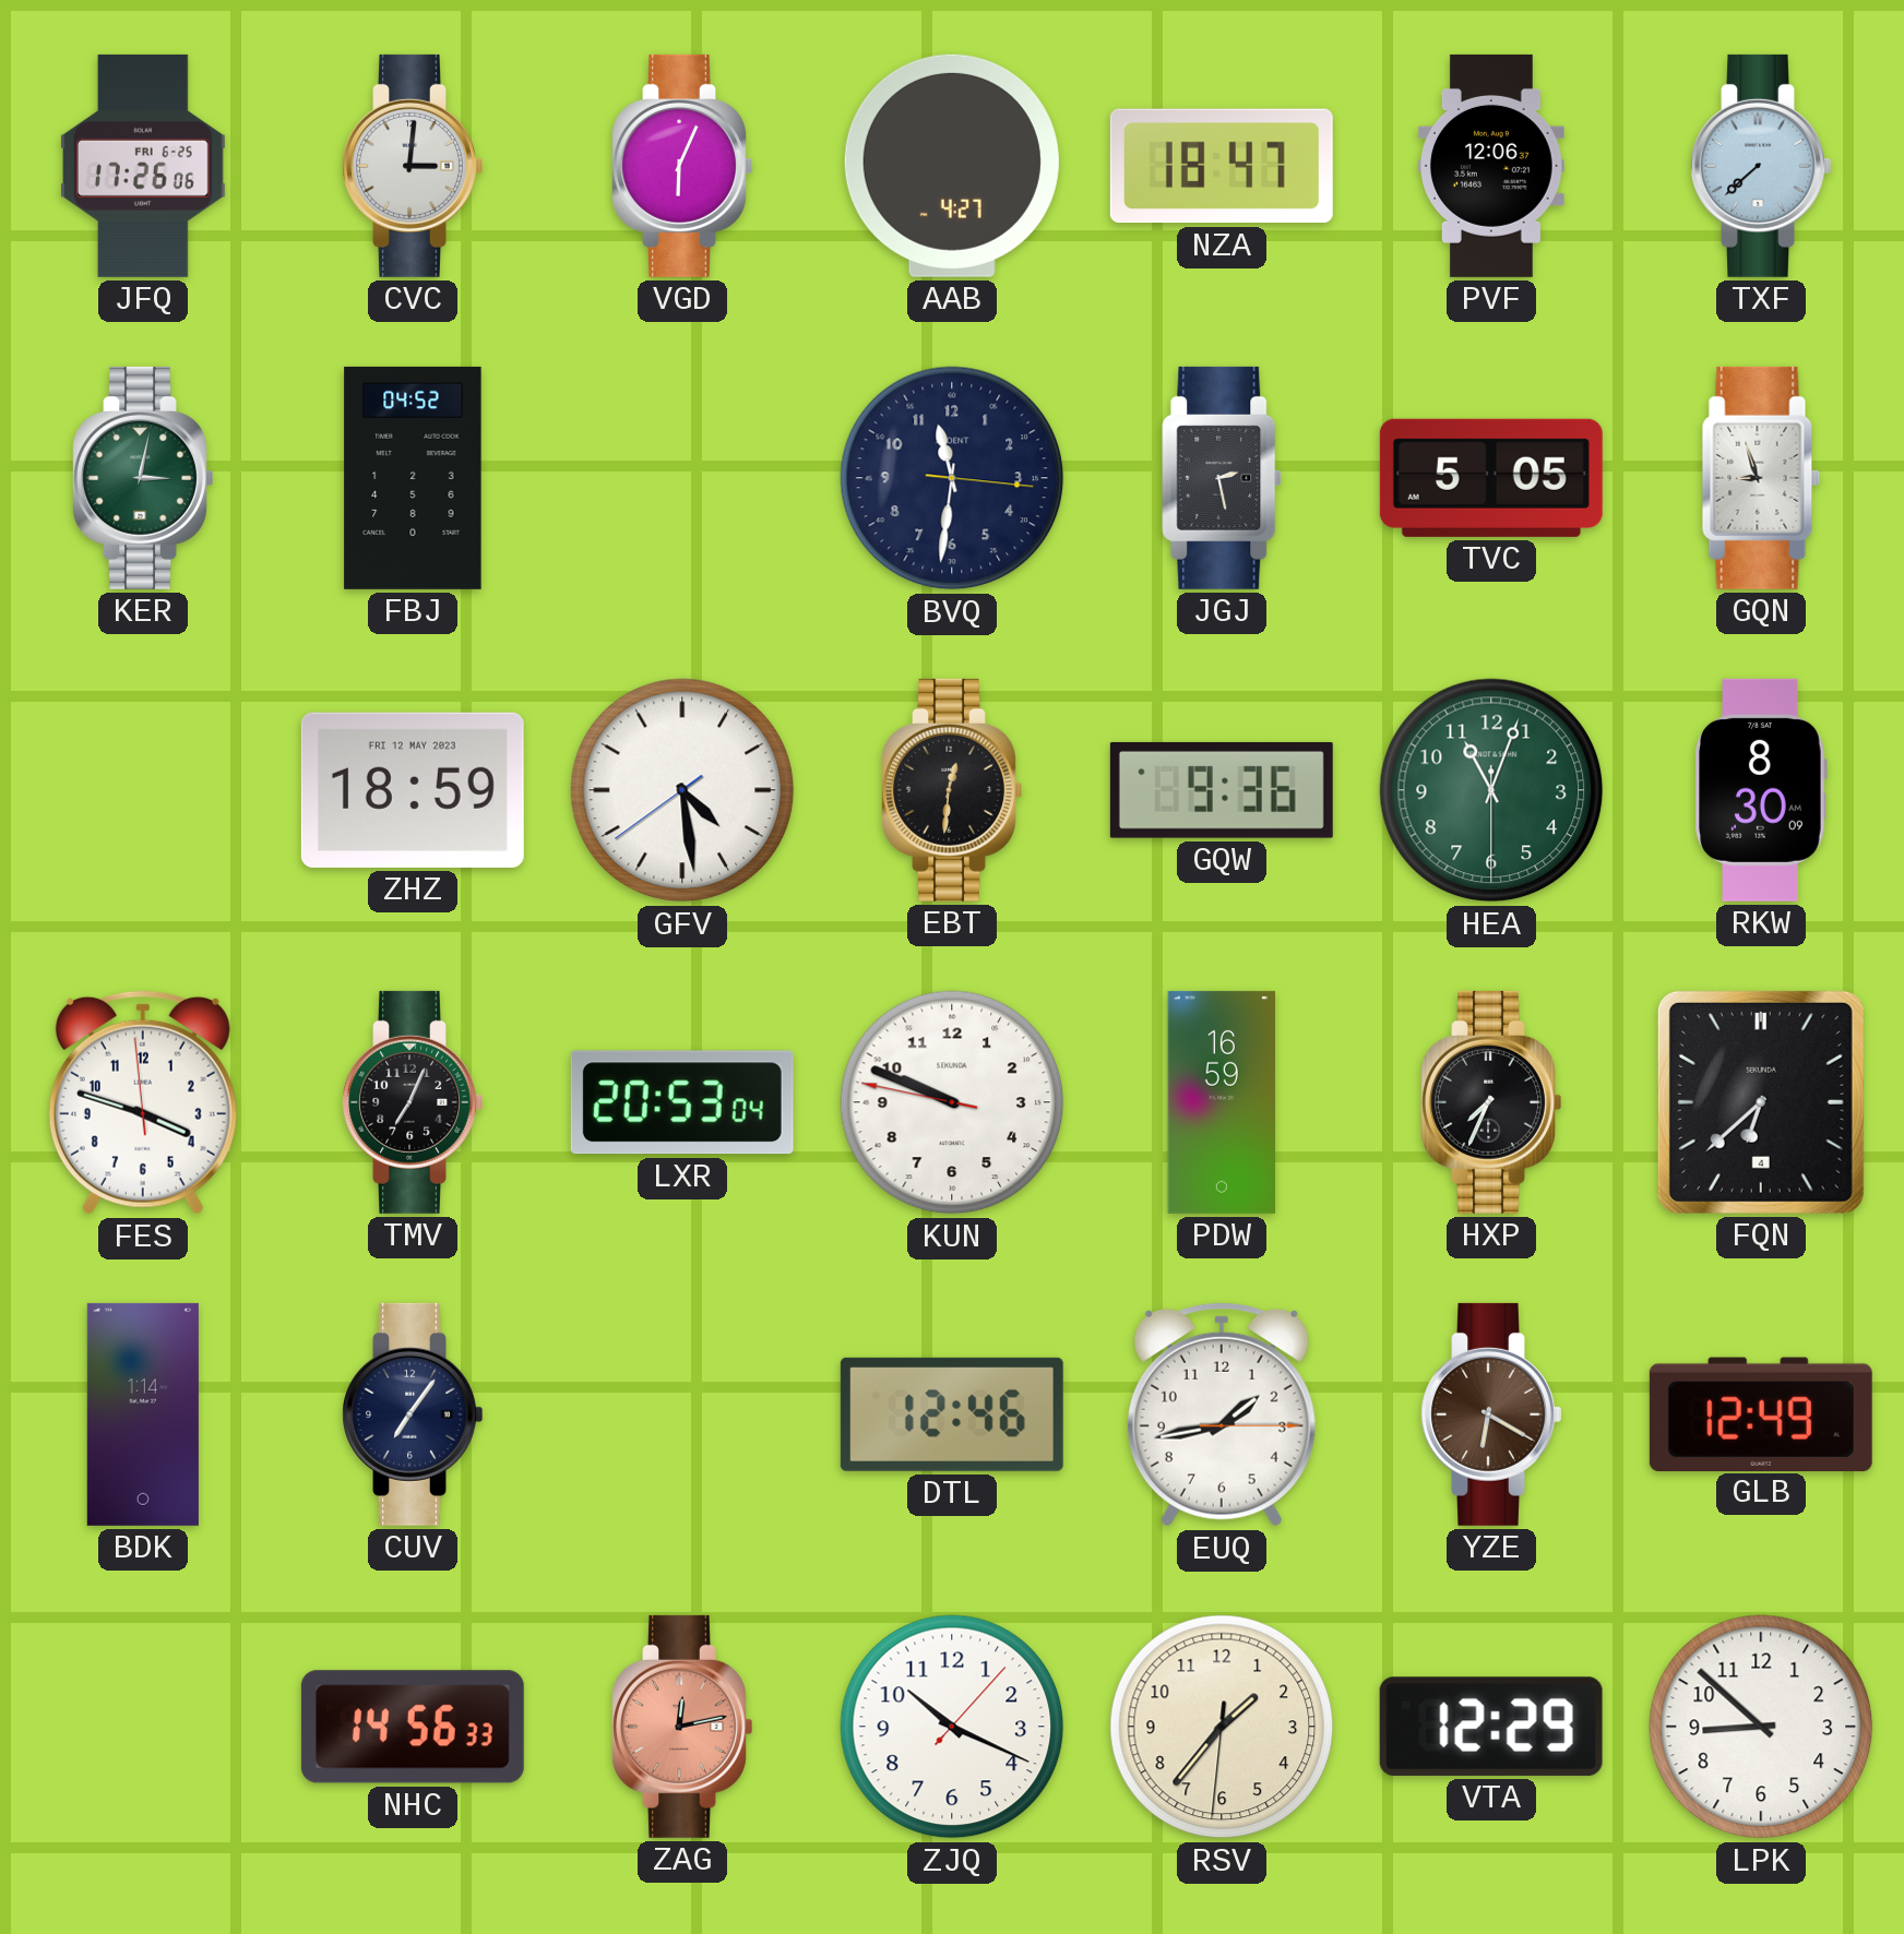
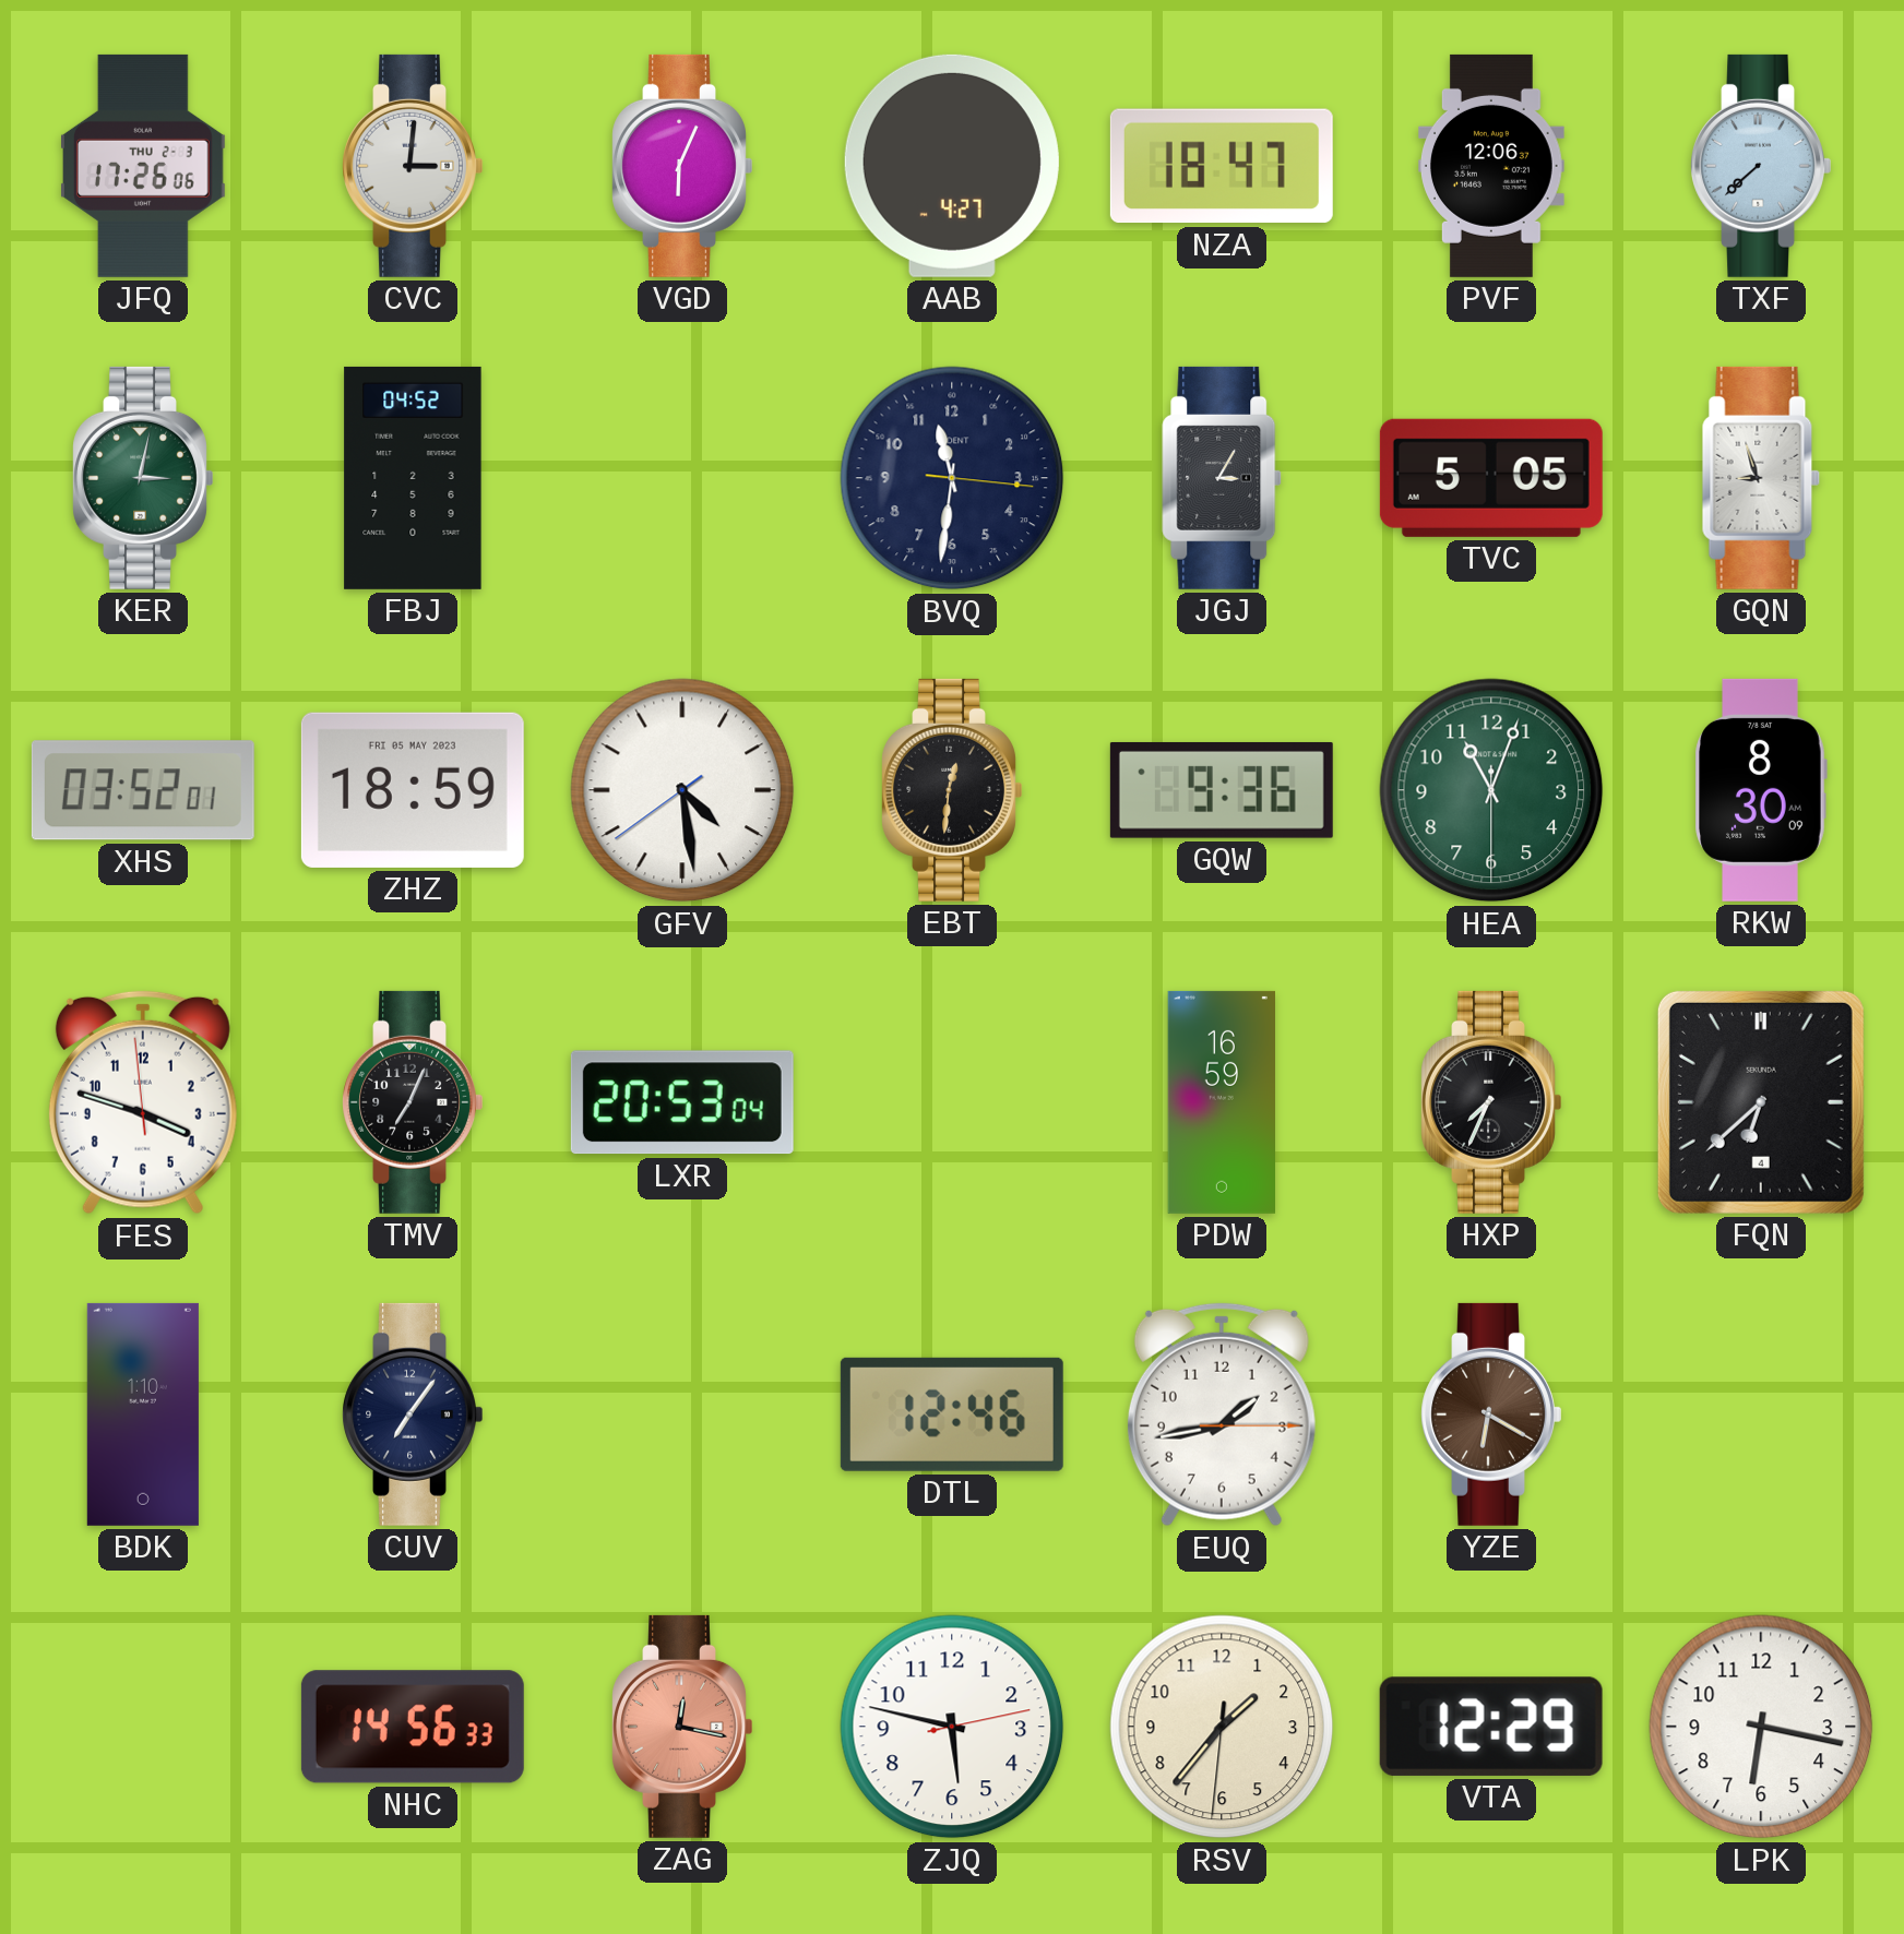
JFQ date: FRI 6-25 -> THU 2-3
JGJ: 2:28 -> 3:05
XHS: none -> 03:52
ZHZ date: FRI 12 MAY 2023 -> FRI 05 MAY 2023
KUN: 9:48 -> none
BDK: 1:14 -> 1:10
GLB: 12:49 -> none
ZAG: 12:13 -> 12:17
ZJQ: 10:19 -> 5:47
LPK: 8:52 -> 6:17
